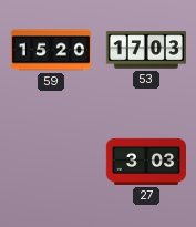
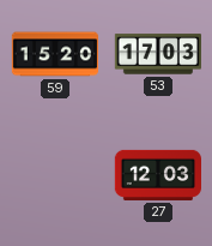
27: 3:03 -> 12:03
